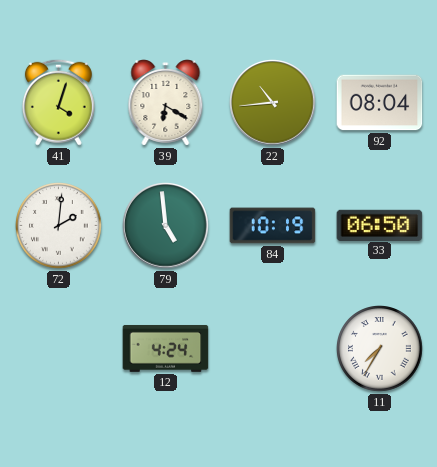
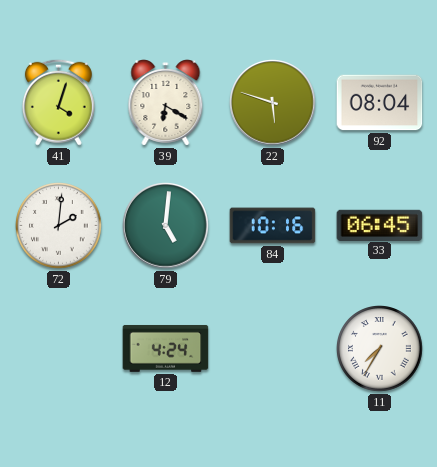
22: 10:44 -> 5:48
79: 4:59 -> 5:01
84: 10:19 -> 10:16
33: 06:50 -> 06:45
